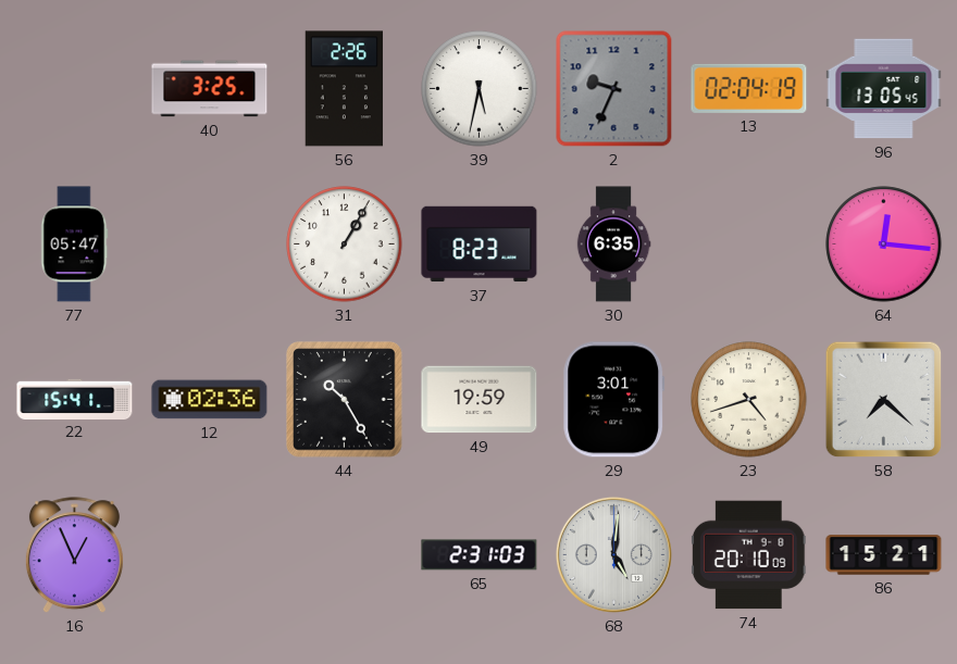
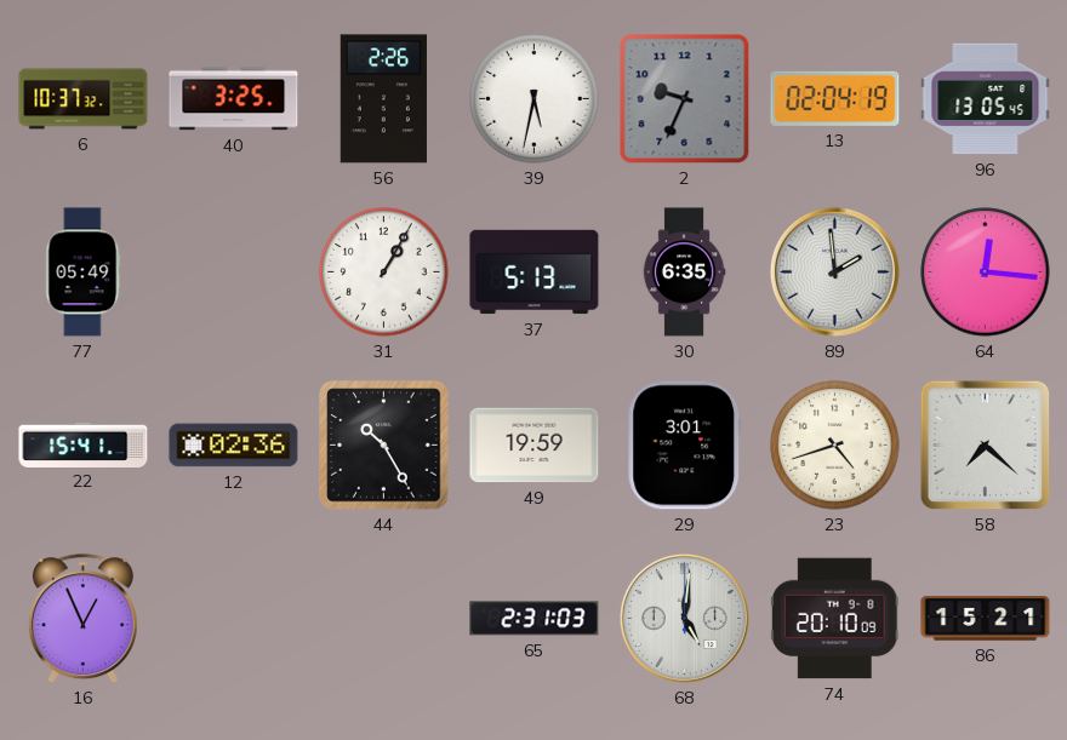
6: none -> 10:37
77: 05:47 -> 05:49
37: 8:23 -> 5:13
89: none -> 1:59
